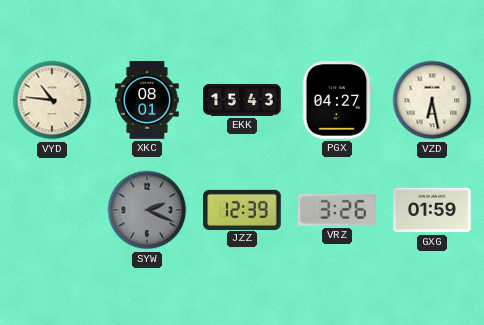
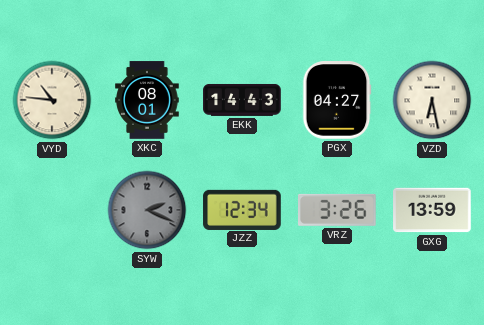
EKK: 15:43 -> 14:43
JZZ: 12:39 -> 12:34
GXG: 01:59 -> 13:59
